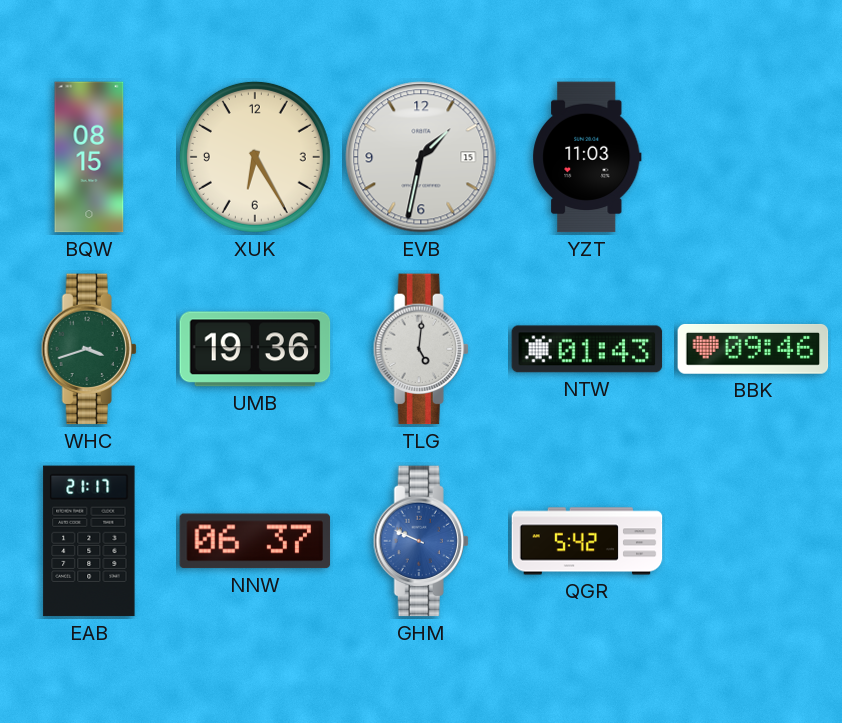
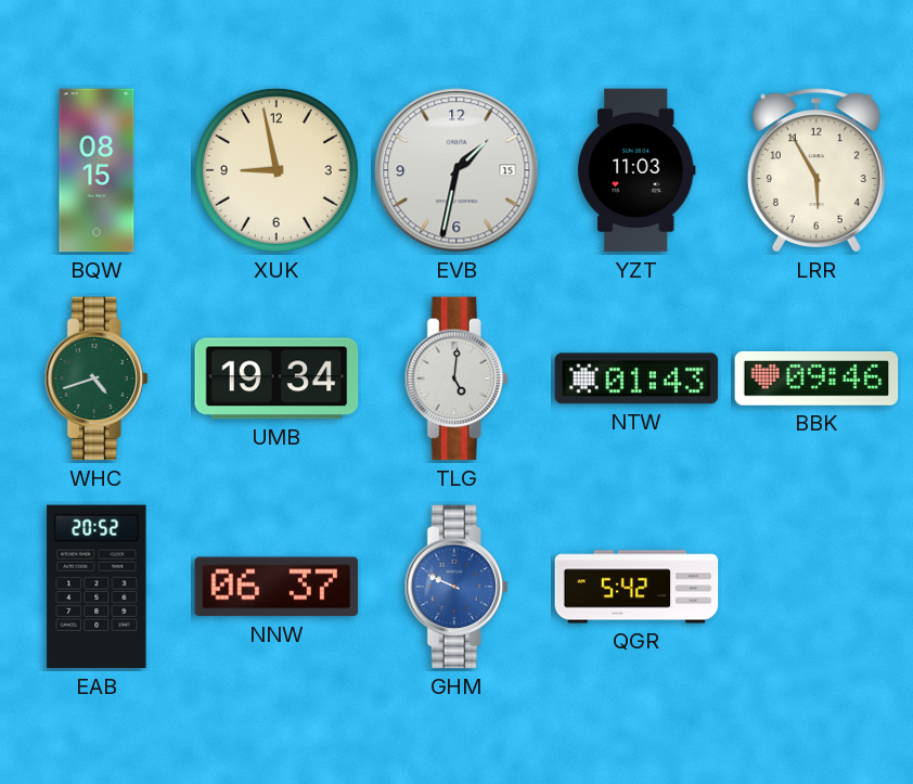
XUK: 6:25 -> 8:58
LRR: none -> 5:55
WHC: 3:42 -> 4:42
UMB: 19:36 -> 19:34
EAB: 21:17 -> 20:52
